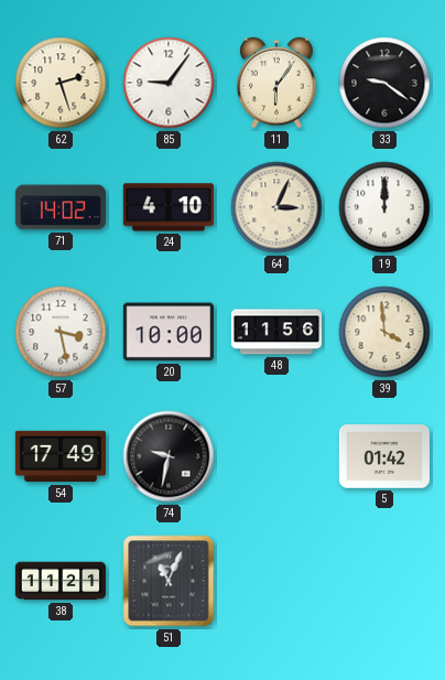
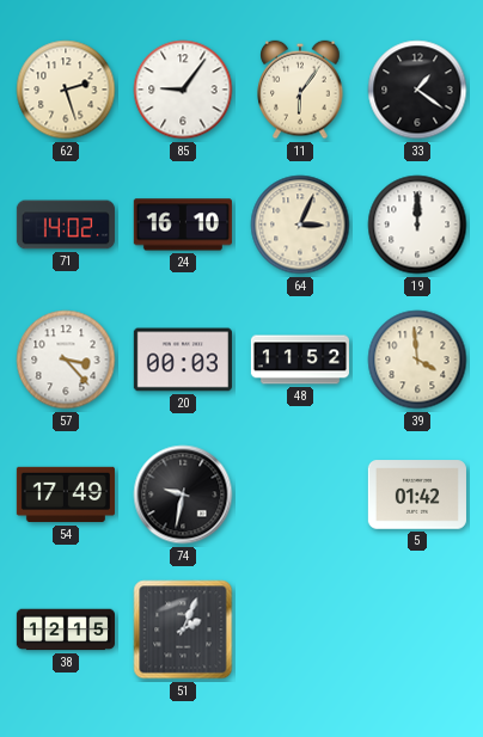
33: 9:21 -> 1:21
24: 4:10 -> 16:10
57: 3:28 -> 3:23
20: 10:00 -> 00:03
48: 11:56 -> 11:52
38: 11:21 -> 12:15
51: 11:04 -> 2:04
